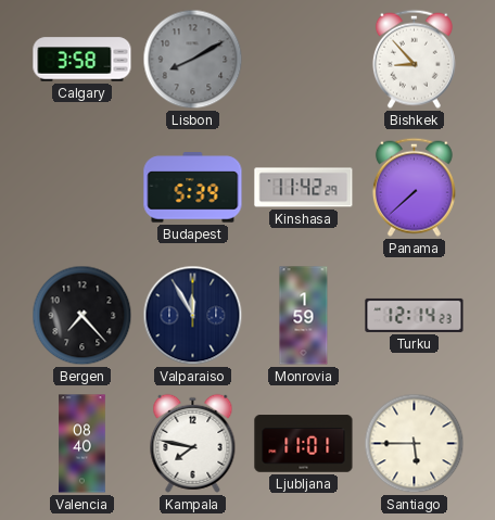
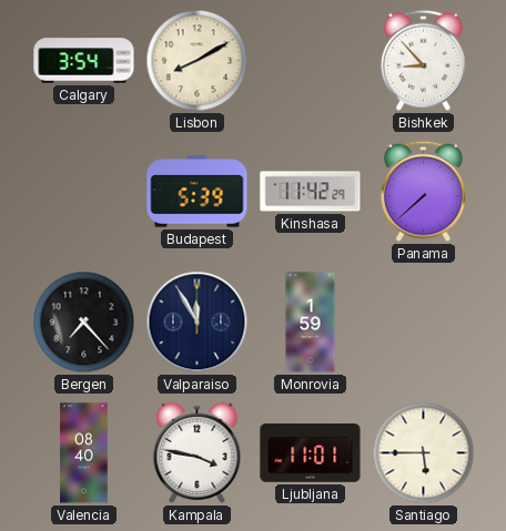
Calgary: 3:58 -> 3:54
Lisbon dial: grey -> cream
Turku: 12:14 -> none
Kampala: 7:47 -> 3:47
